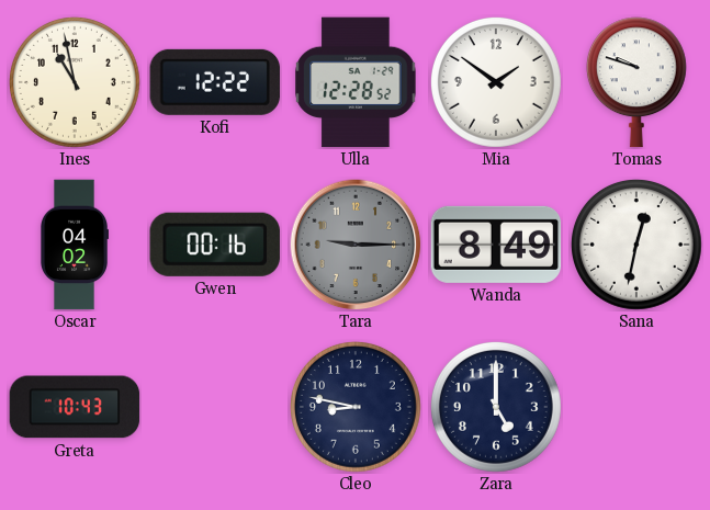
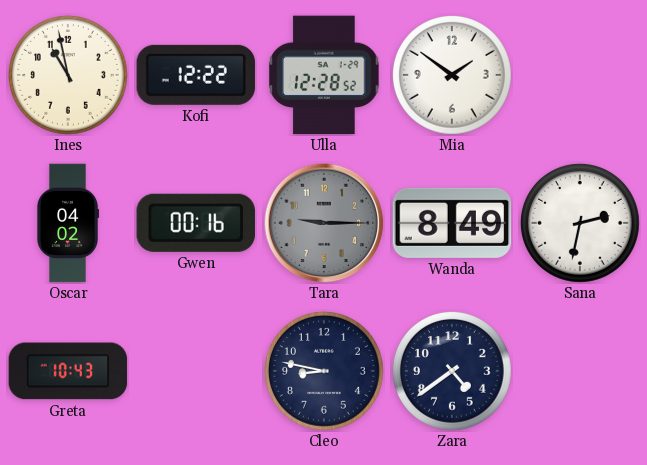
Tomas: 9:48 -> none
Sana: 12:32 -> 2:32
Zara: 5:00 -> 4:39
